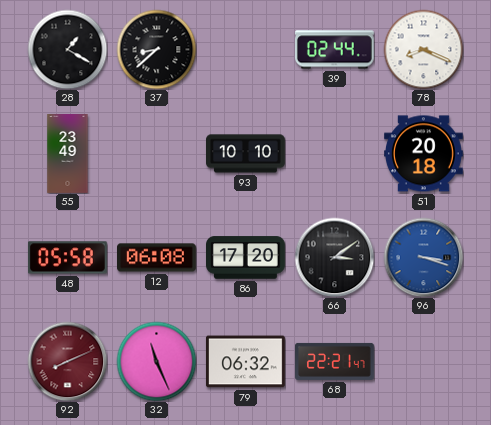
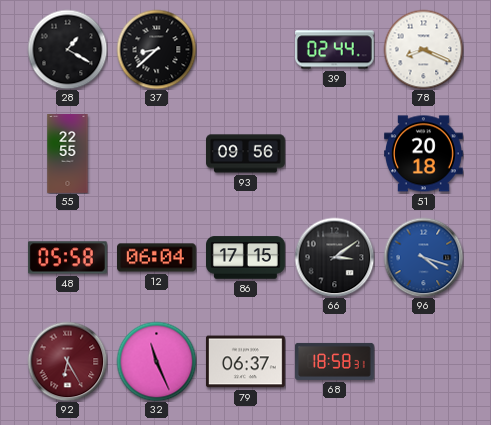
55: 23:49 -> 22:55
93: 10:10 -> 09:56
12: 06:08 -> 06:04
86: 17:20 -> 17:15
96: 3:18 -> 4:18
92: 8:11 -> 6:25
79: 06:32 -> 06:37
68: 22:21 -> 18:58
